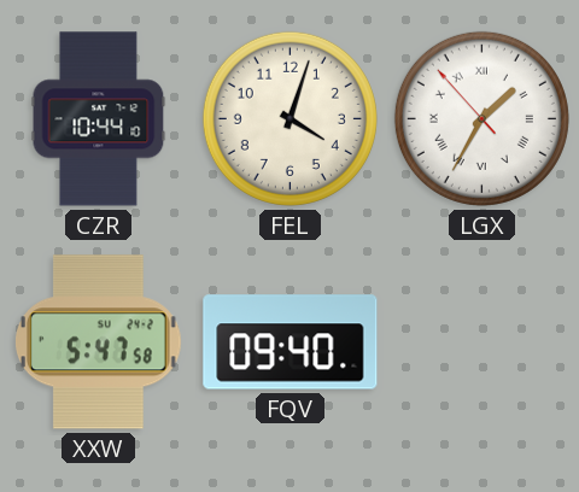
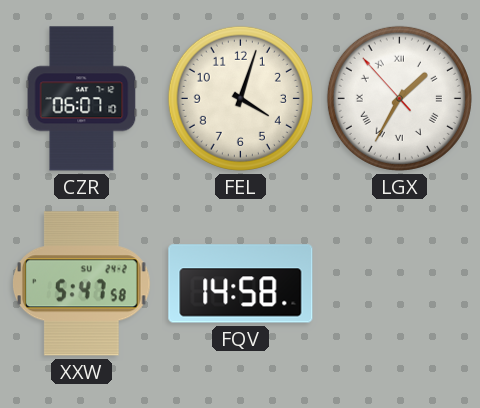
CZR: 10:44 -> 06:07
FQV: 09:40 -> 14:58
